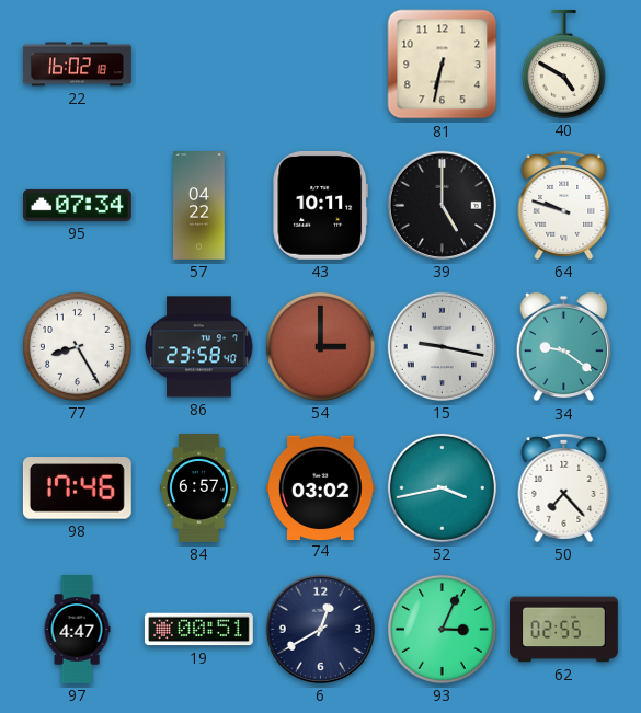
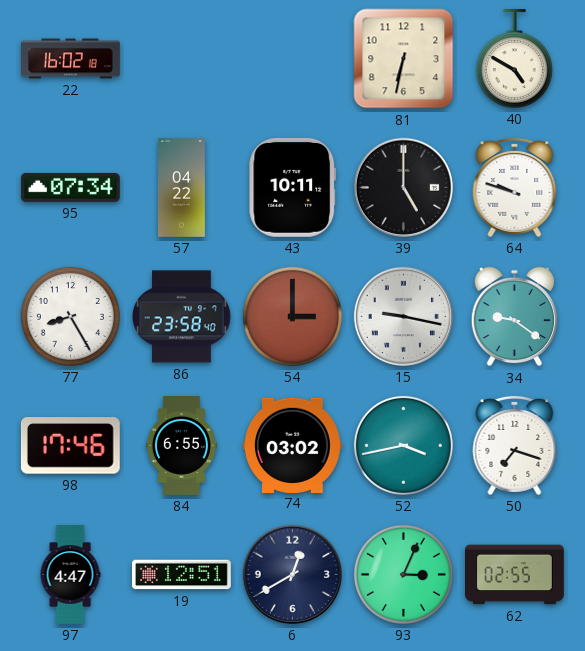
84: 6:57 -> 6:55
50: 7:23 -> 7:18
19: 00:51 -> 12:51
